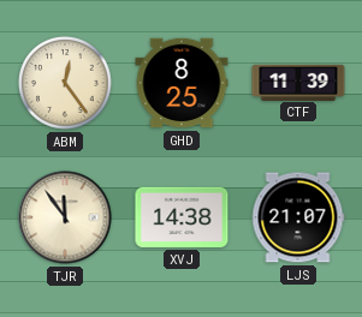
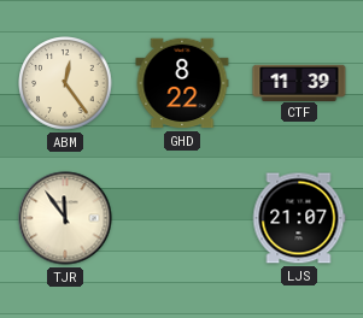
GHD: 8:25 -> 8:22
XVJ: 14:38 -> none
